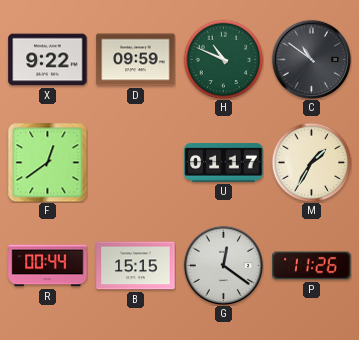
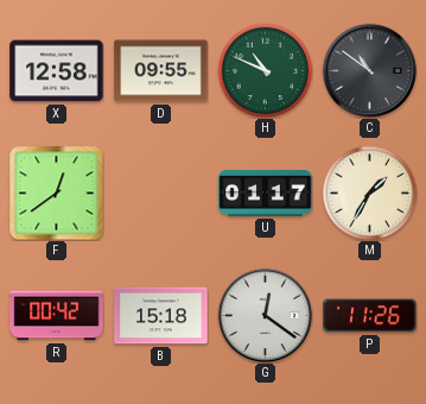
X: 9:22 -> 12:58
D: 09:59 -> 09:55
R: 00:44 -> 00:42
B: 15:15 -> 15:18
